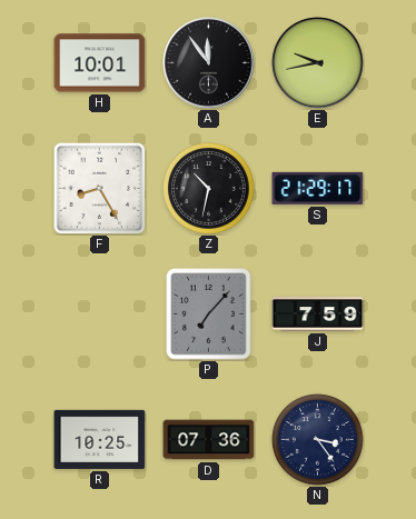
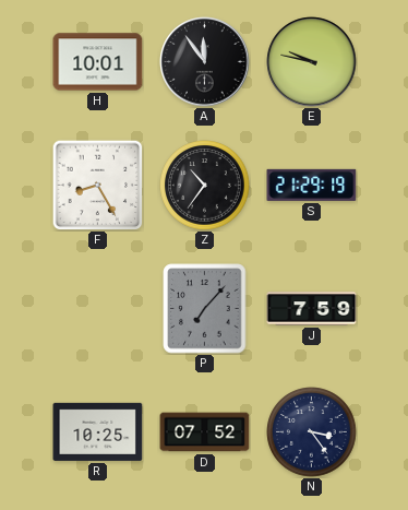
E: 9:43 -> 9:47
Z: 10:32 -> 10:36
S: 21:29:17 -> 21:29:19
D: 07:36 -> 07:52
